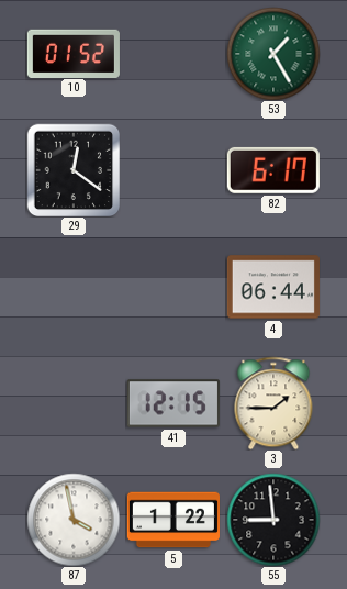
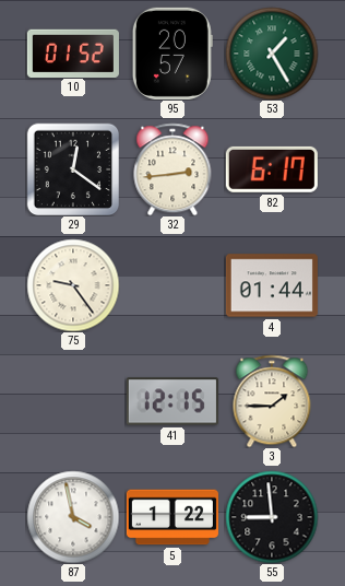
95: none -> 20:57
32: none -> 2:44
75: none -> 9:24
4: 06:44 -> 01:44
